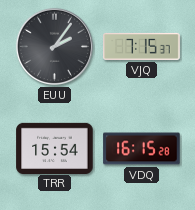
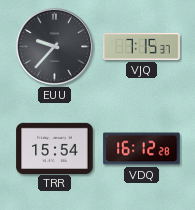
EUU: 2:06 -> 9:37
VDQ: 16:15 -> 16:12
